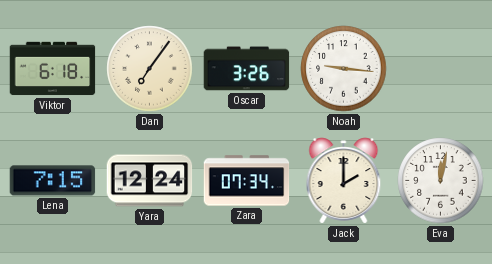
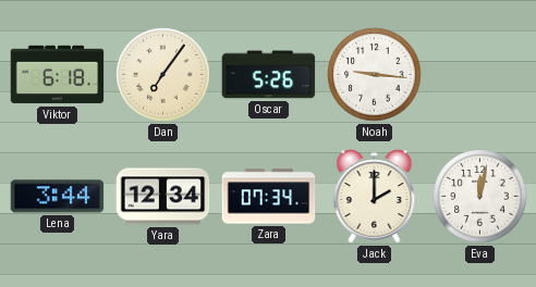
Oscar: 3:26 -> 5:26
Lena: 7:15 -> 3:44
Yara: 12:24 -> 12:34
